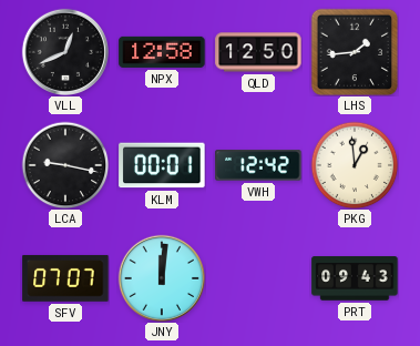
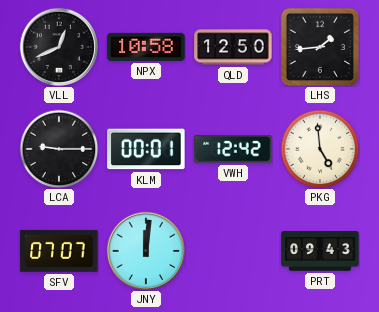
NPX: 12:58 -> 10:58
LCA: 9:17 -> 9:15
PKG: 12:59 -> 4:59
